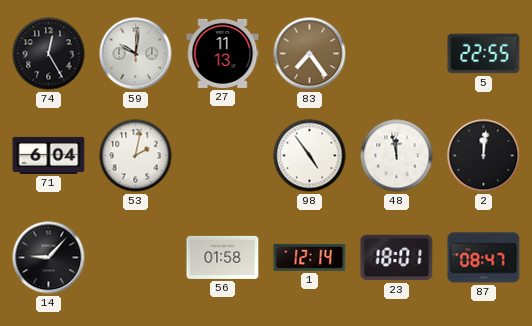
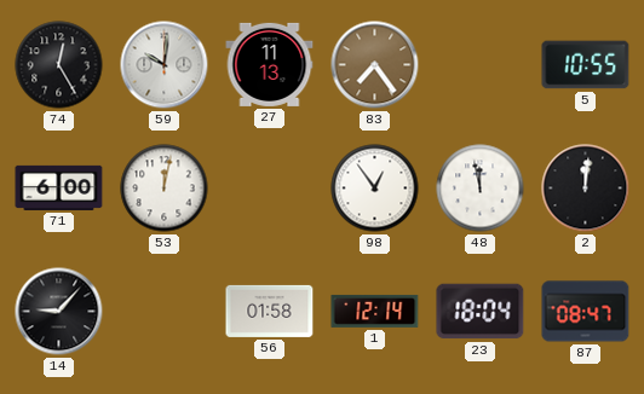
5: 22:55 -> 10:55
71: 6:04 -> 6:00
53: 2:02 -> 12:02
98: 4:54 -> 12:54
23: 18:01 -> 18:04
